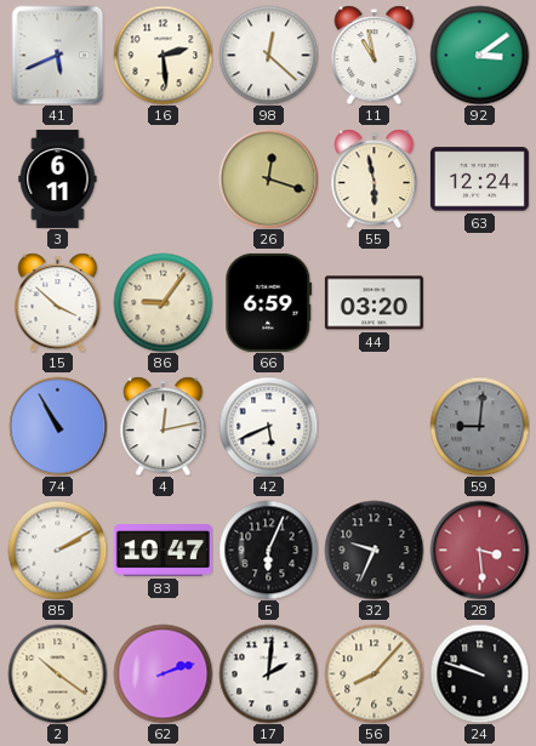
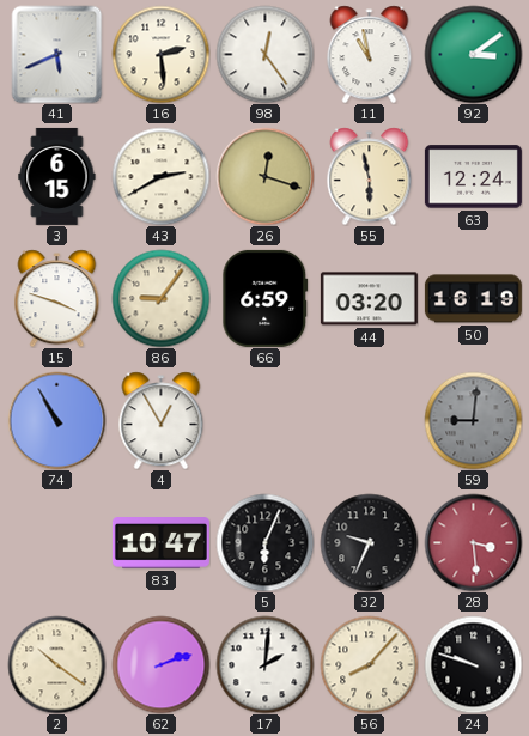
98: 12:22 -> 12:24
3: 6:11 -> 6:15
43: none -> 2:40
15: 3:52 -> 3:48
50: none -> 16:19
4: 12:13 -> 12:55
42: 5:41 -> none
85: 2:10 -> none
